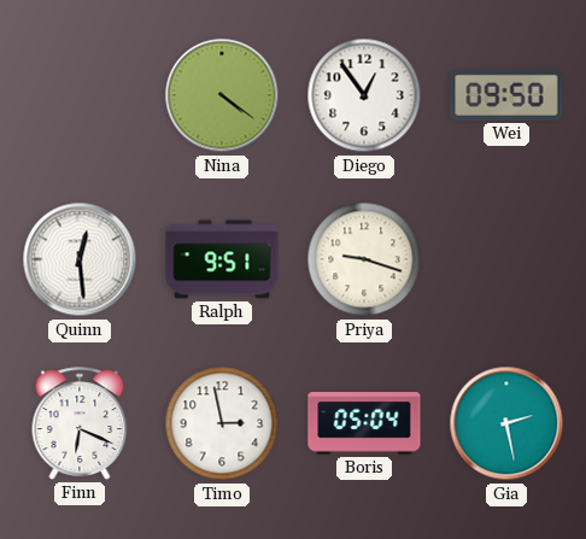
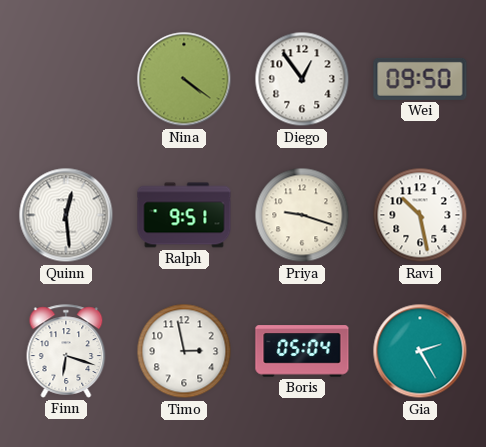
Ravi: none -> 10:28
Finn: 6:19 -> 6:18
Gia: 2:28 -> 2:25
